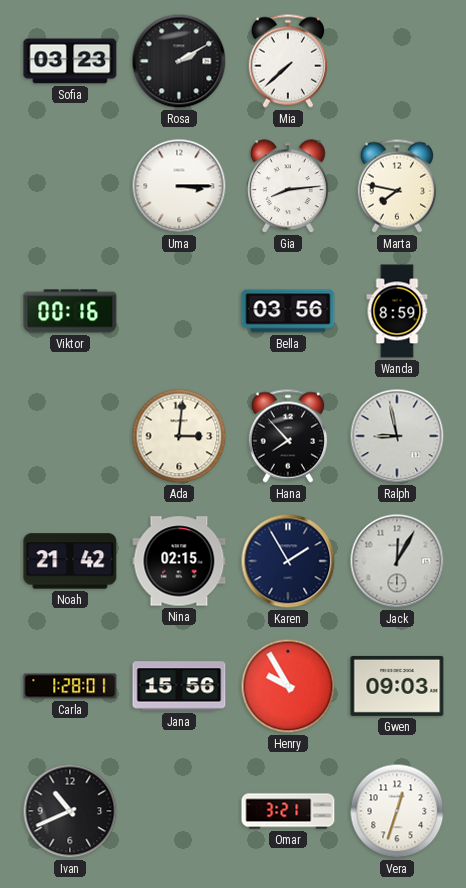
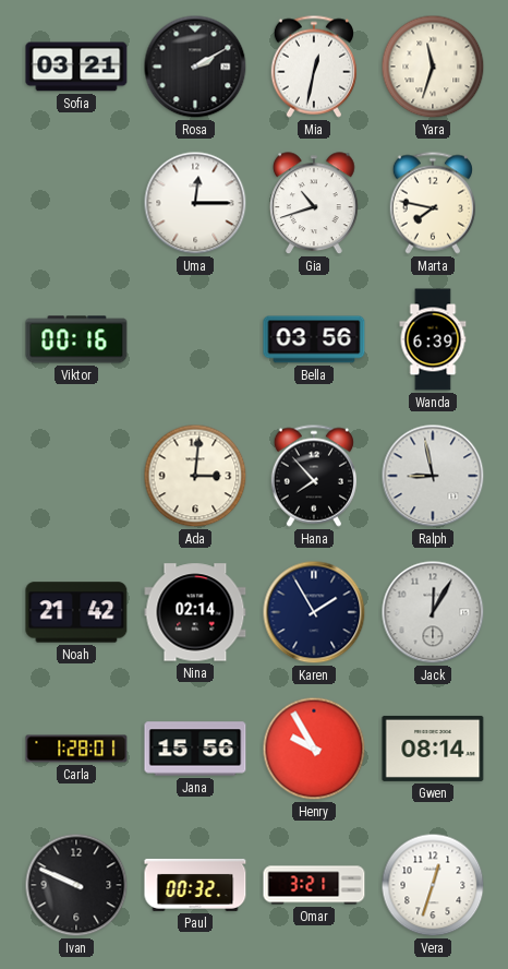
Sofia: 03:23 -> 03:21
Mia: 7:38 -> 12:32
Yara: none -> 11:33
Uma: 3:15 -> 12:15
Gia: 8:14 -> 10:42
Wanda: 8:59 -> 6:39
Nina: 02:15 -> 02:14
Gwen: 09:03 -> 08:14
Ivan: 10:41 -> 9:49
Paul: none -> 00:32
